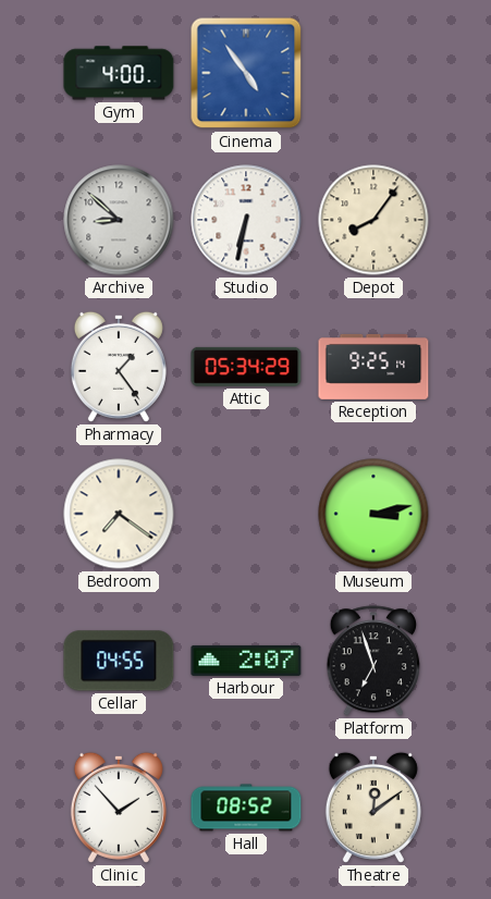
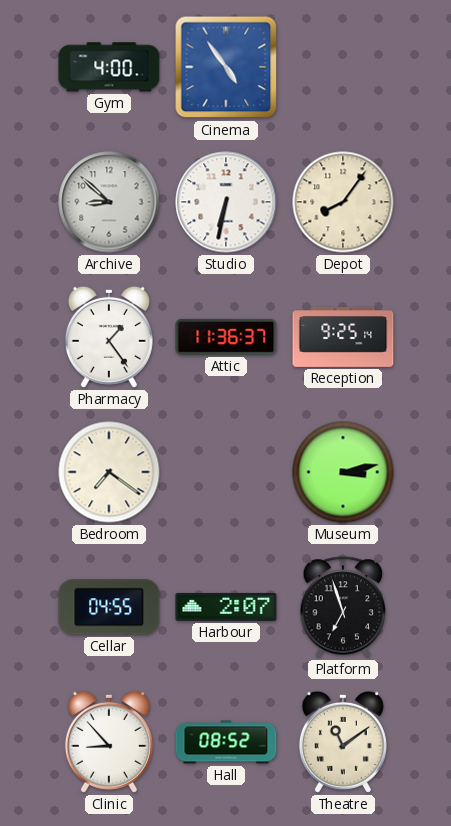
Attic: 05:34 -> 11:36
Clinic: 1:53 -> 8:53
Theatre: 12:09 -> 11:09
